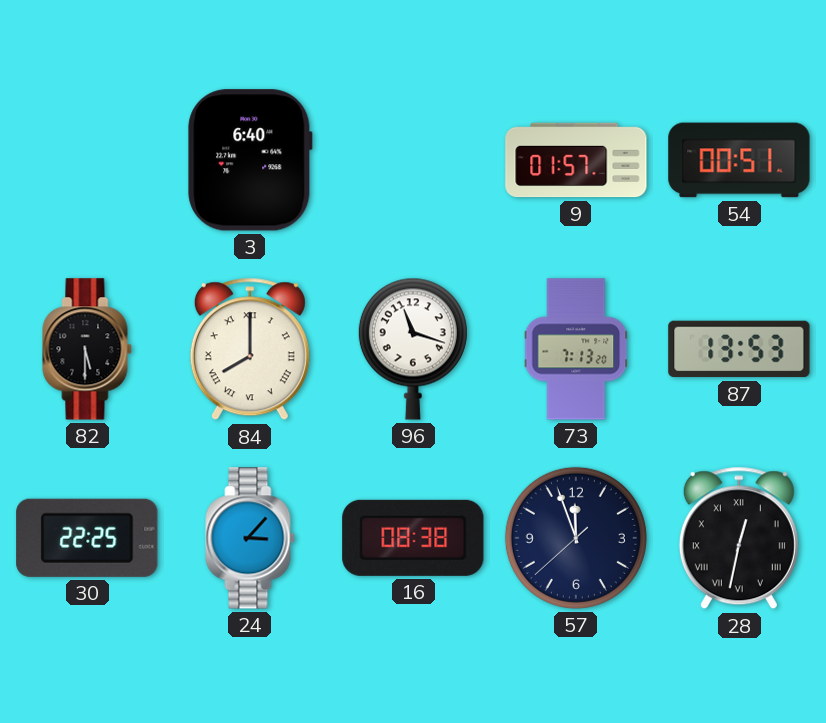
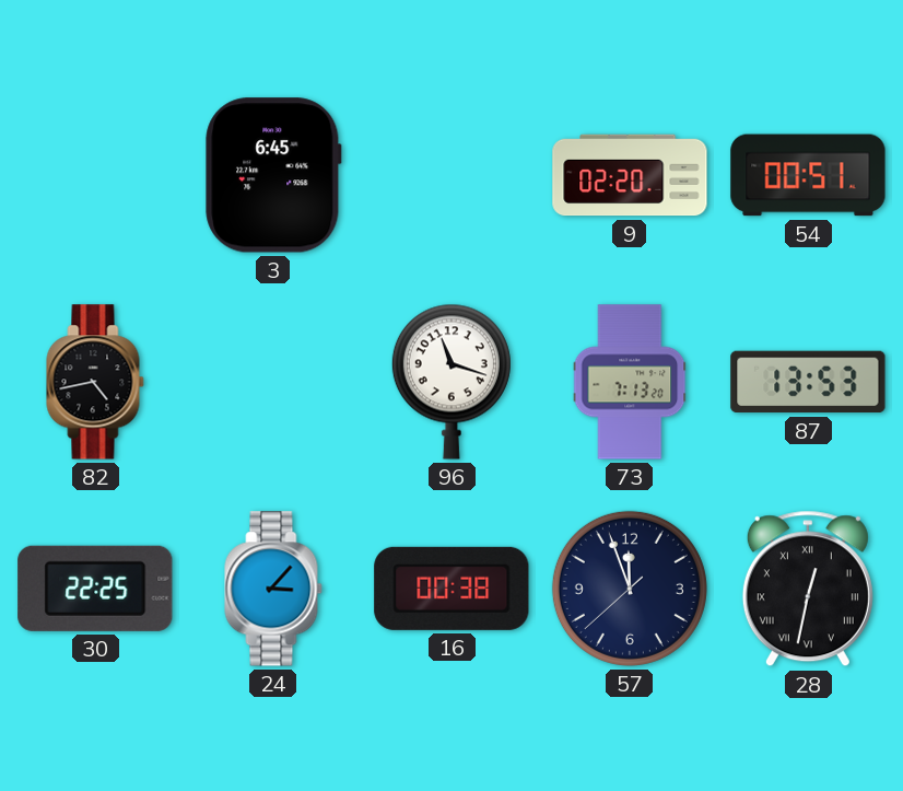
3: 6:40 -> 6:45
9: 01:57 -> 02:20
82: 5:30 -> 4:43
84: 8:00 -> none
16: 08:38 -> 00:38
